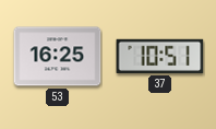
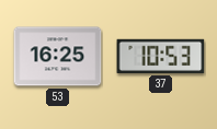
37: 10:51 -> 10:53
